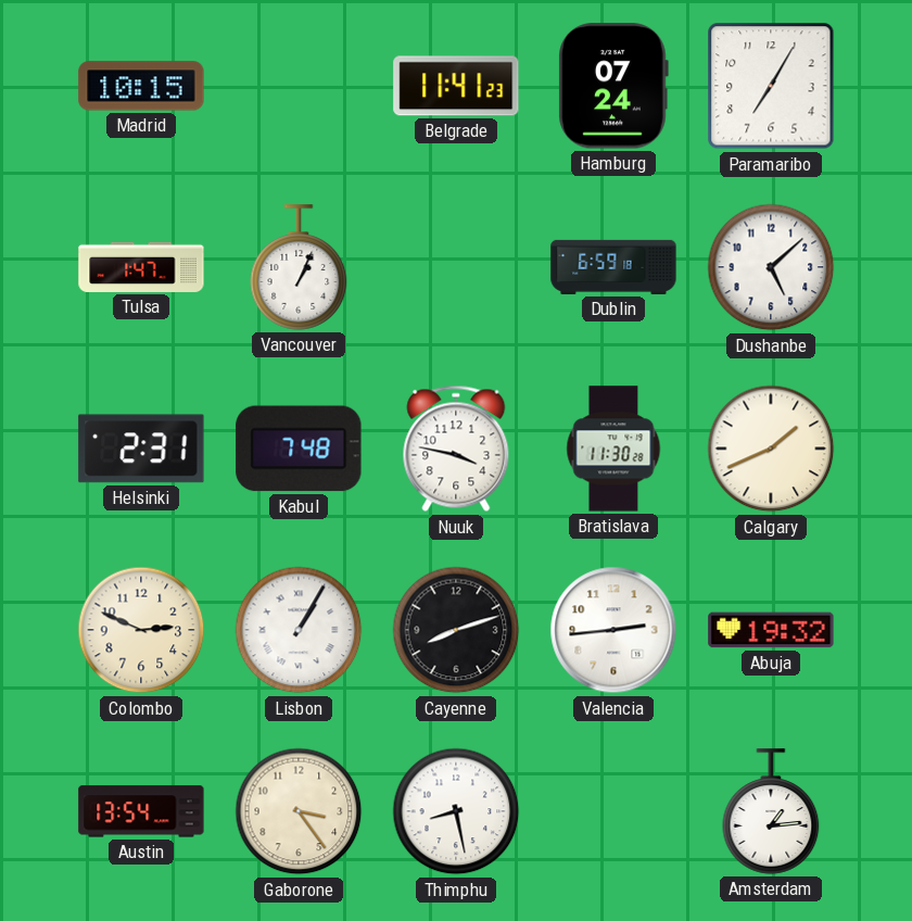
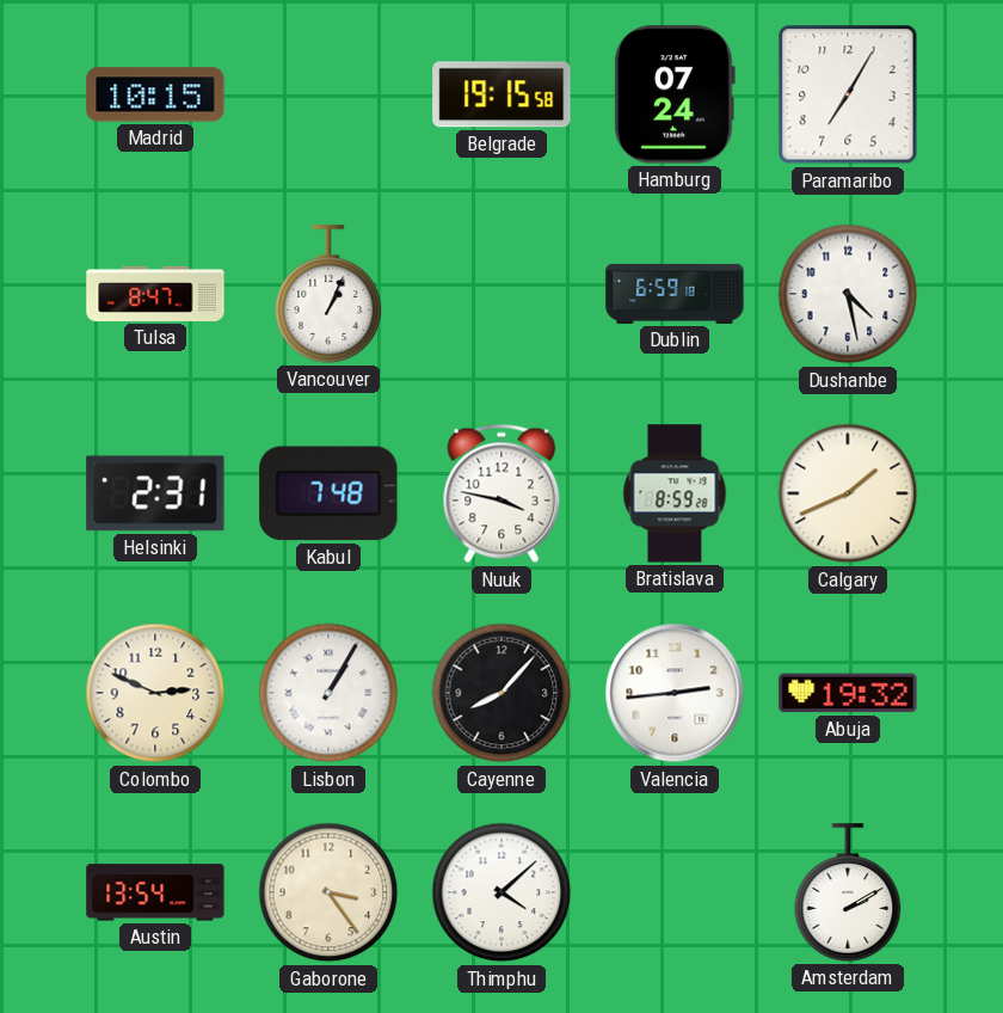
Belgrade: 11:41 -> 19:15
Tulsa: 1:47 -> 8:47
Dushanbe: 5:08 -> 4:28
Bratislava: 11:30 -> 8:59
Cayenne: 8:12 -> 8:07
Thimphu: 8:28 -> 4:08
Amsterdam: 1:14 -> 2:10
